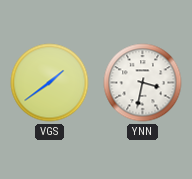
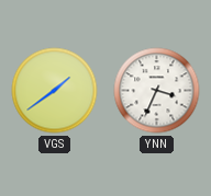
YNN: 3:32 -> 3:34
